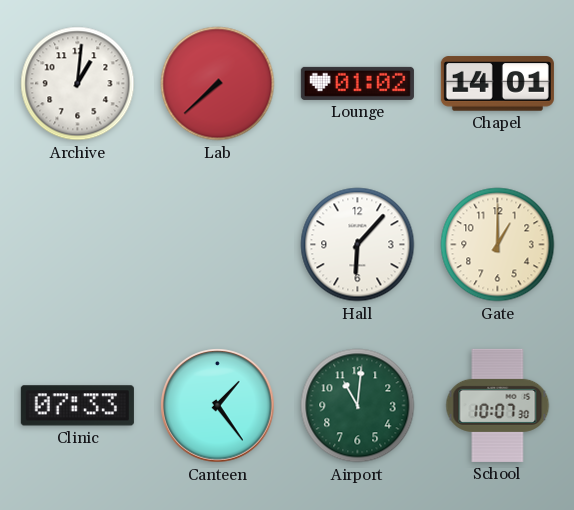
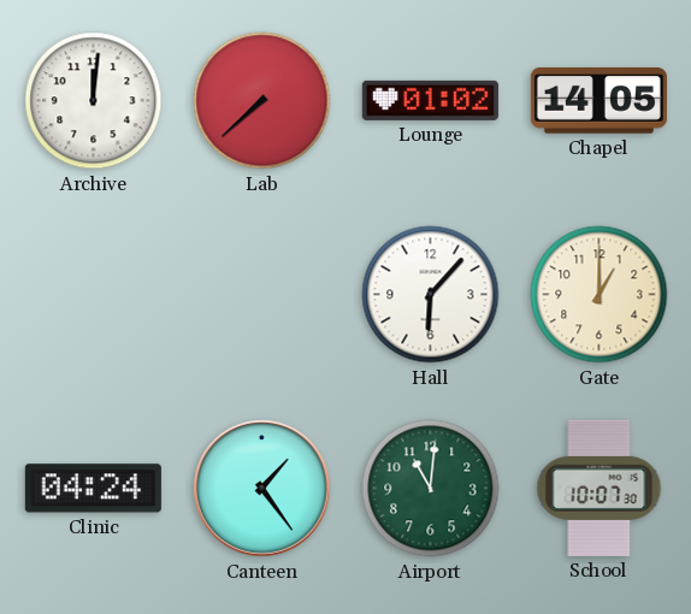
Archive: 1:01 -> 12:01
Chapel: 14:01 -> 14:05
Clinic: 07:33 -> 04:24
